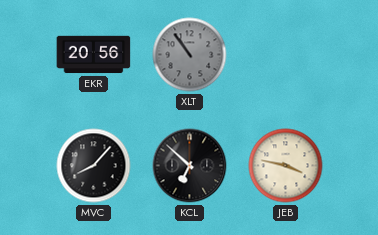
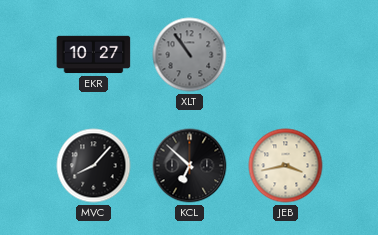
EKR: 20:56 -> 10:27
JEB: 3:47 -> 3:43
